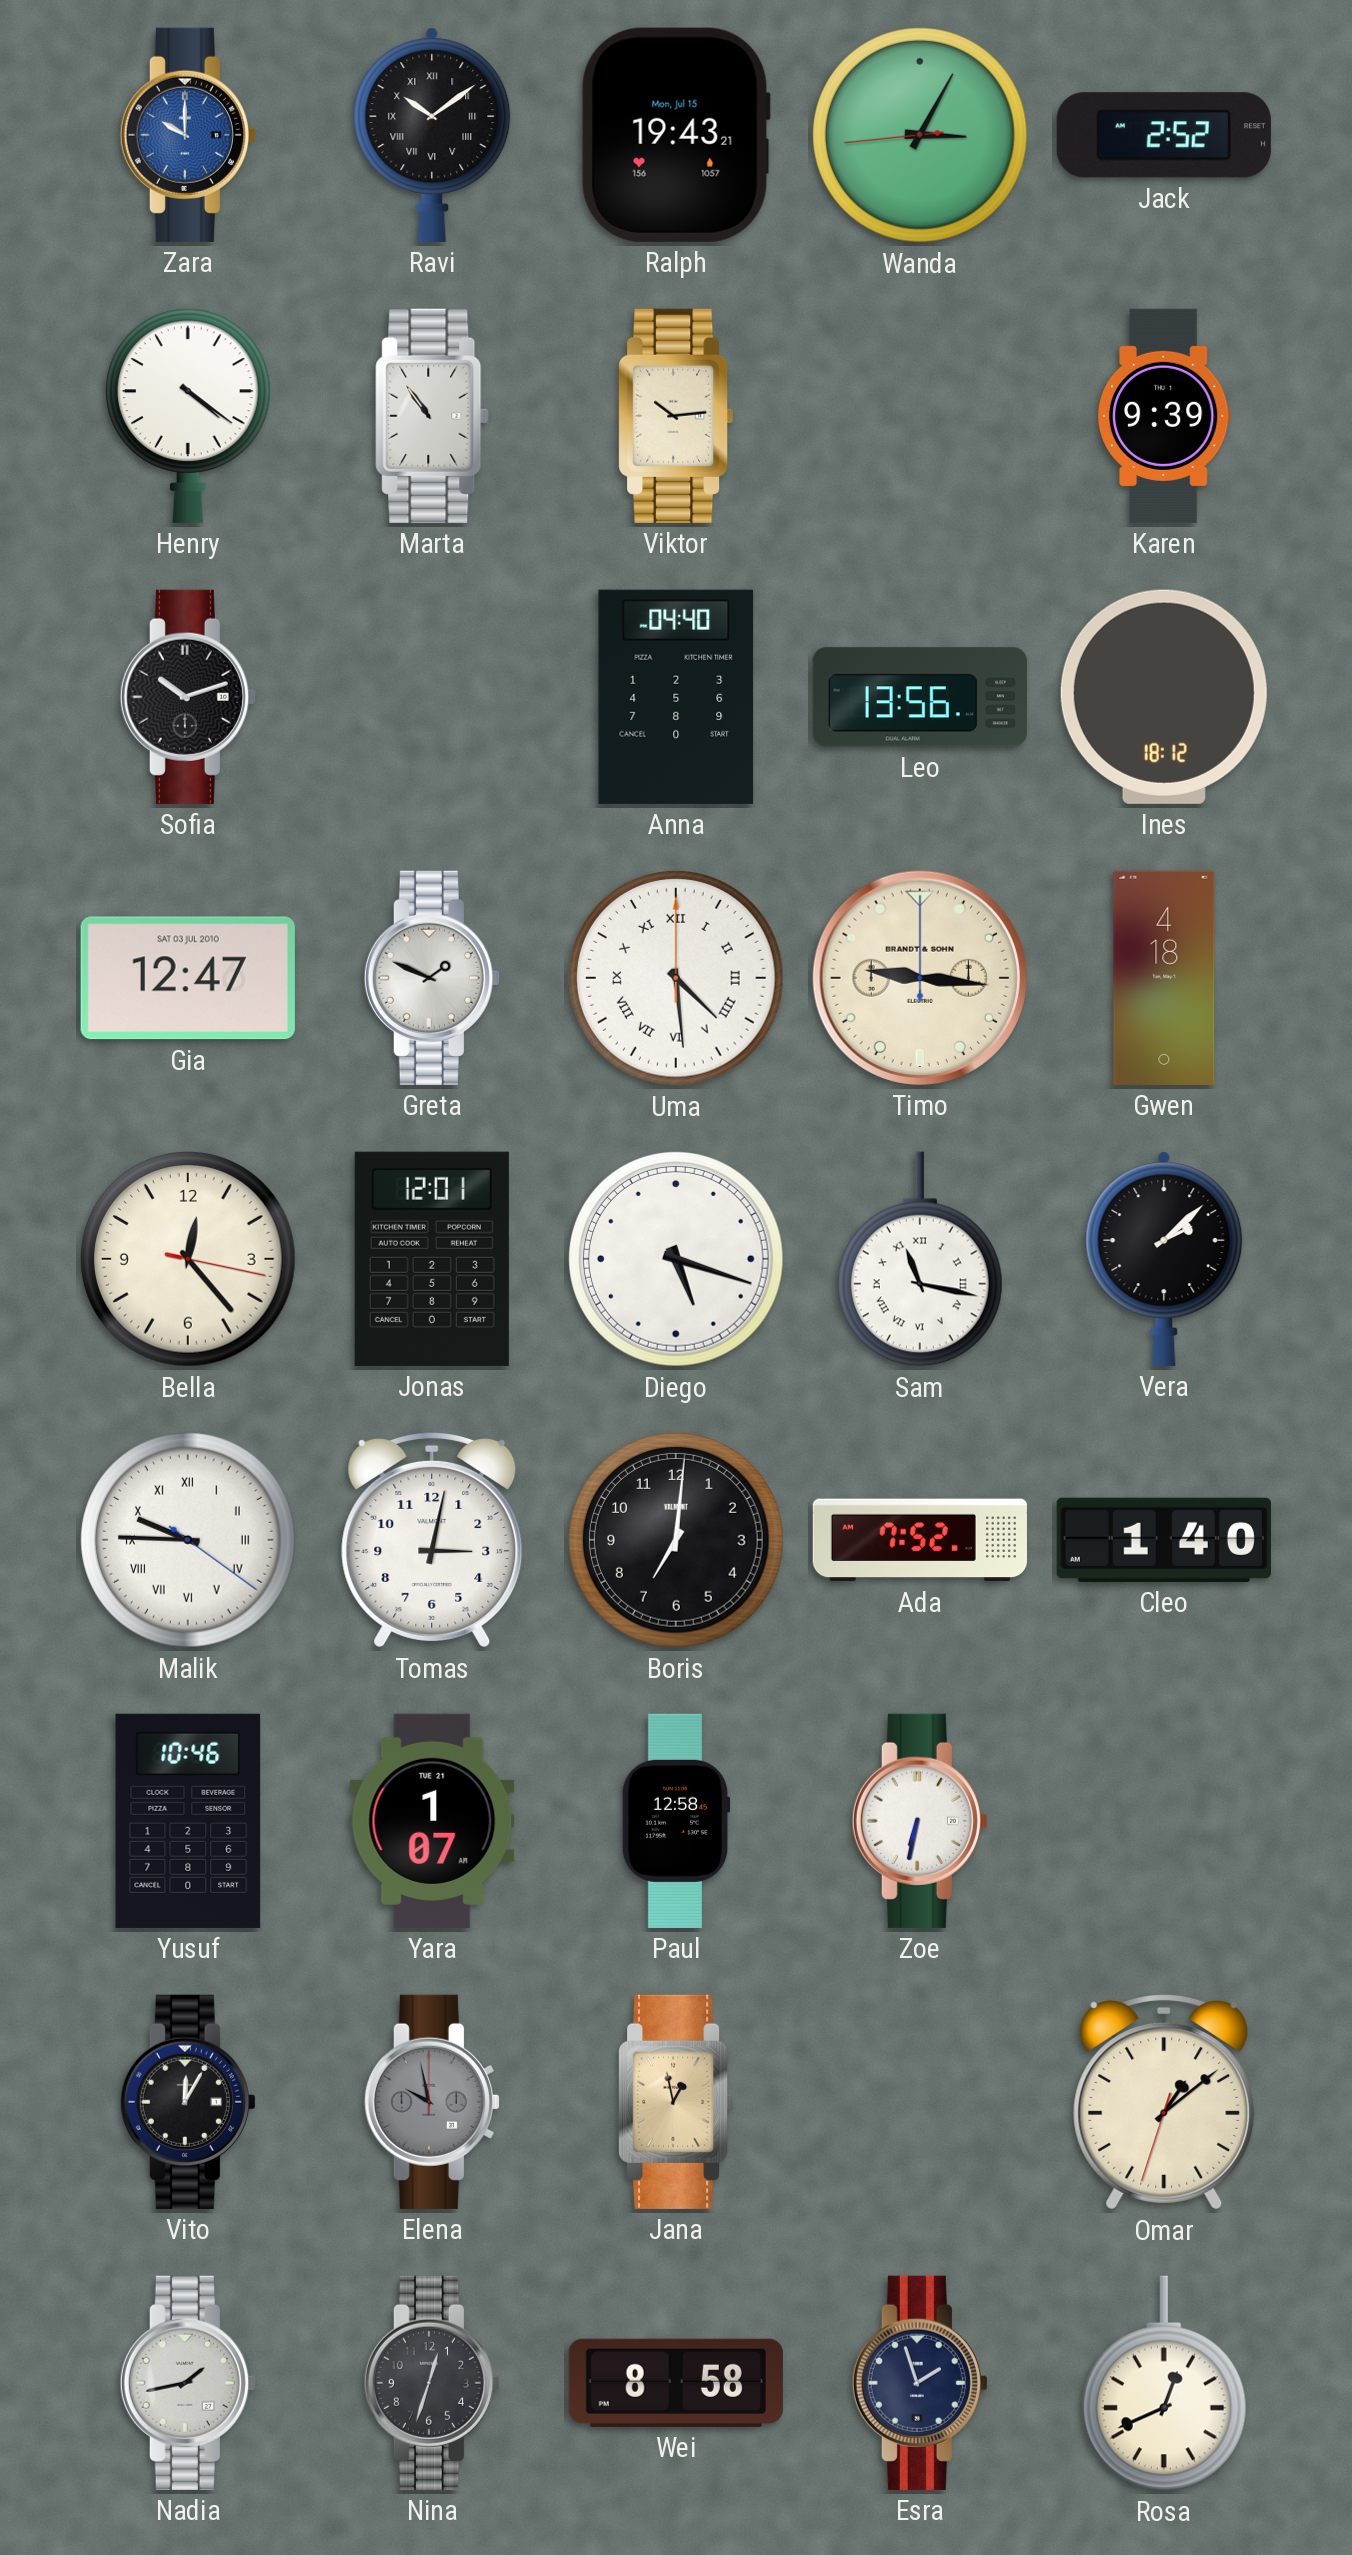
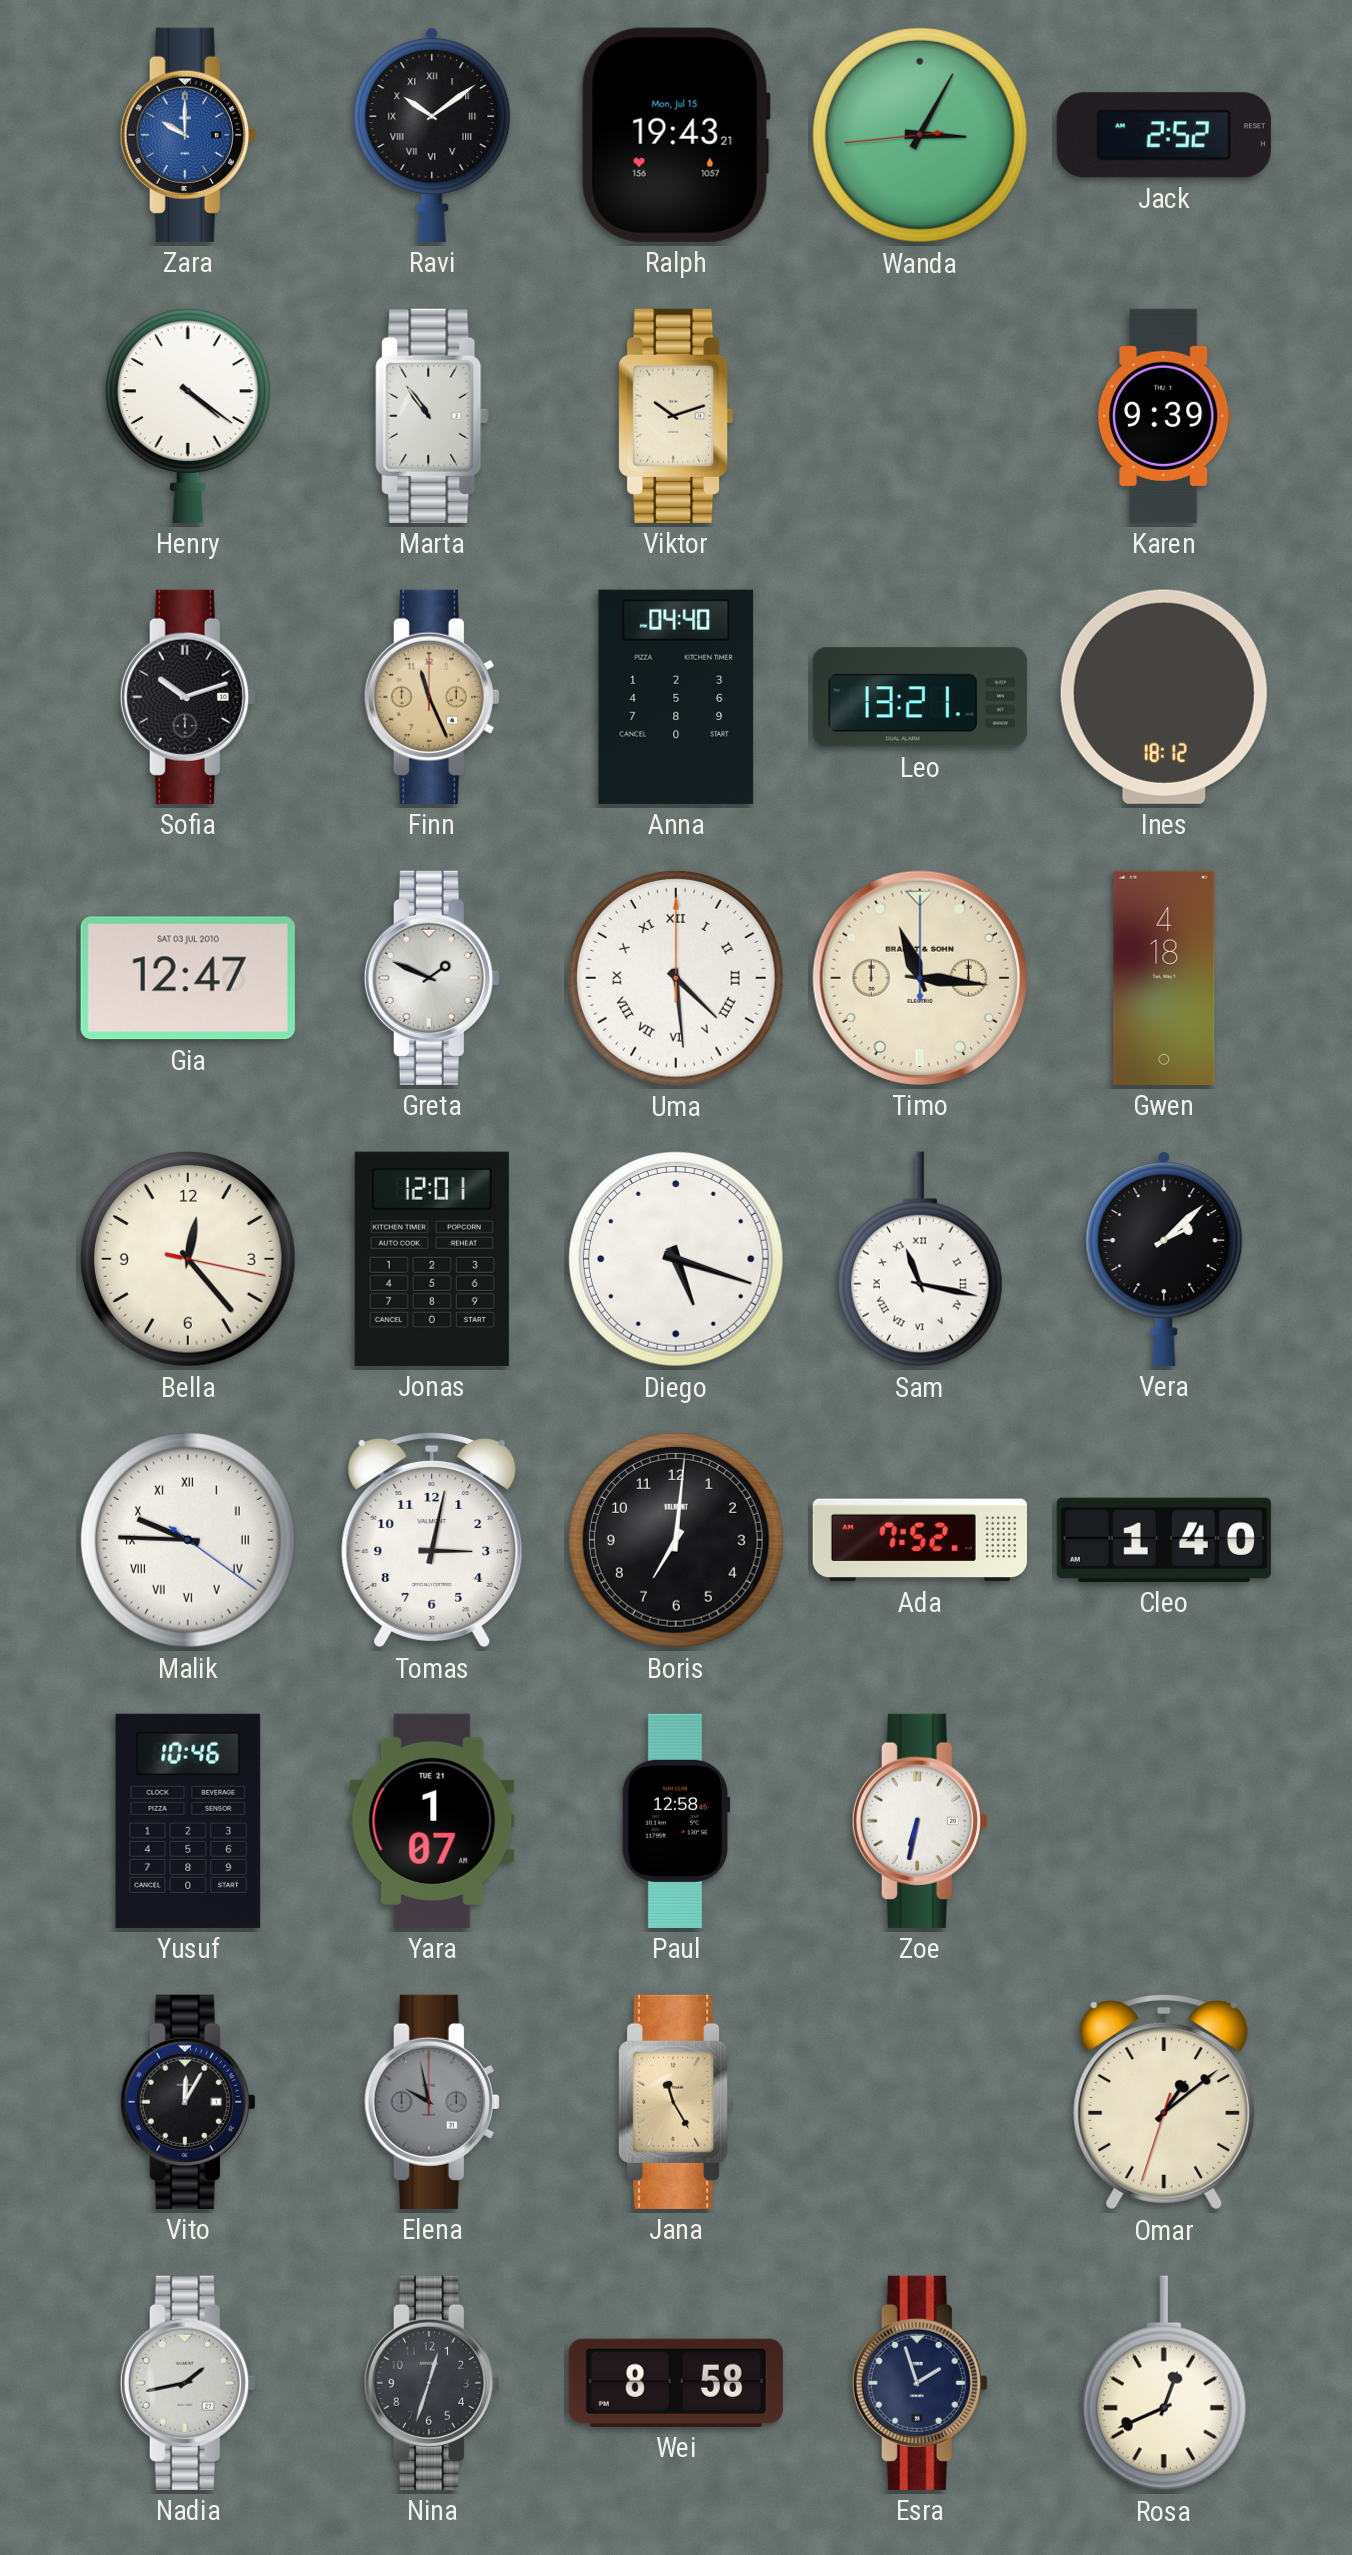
Viktor: 10:14 -> 10:12
Finn: none -> 11:26
Leo: 13:56 -> 13:21
Timo: 9:16 -> 11:16
Jana: 12:58 -> 11:25
